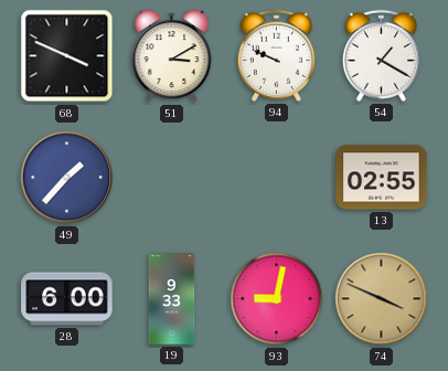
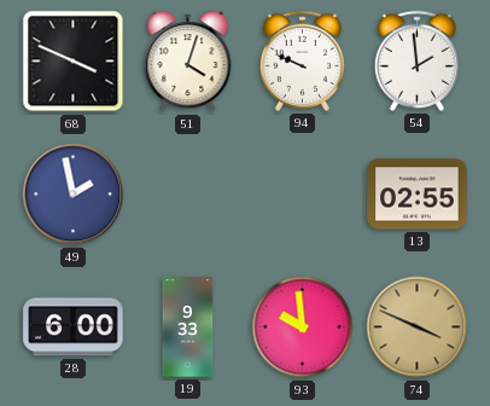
51: 3:10 -> 4:03
54: 1:20 -> 1:59
49: 1:37 -> 1:58
93: 9:02 -> 9:59
